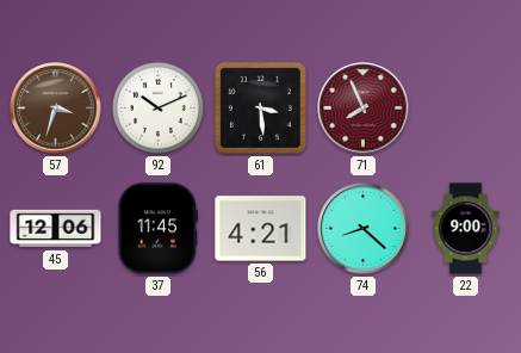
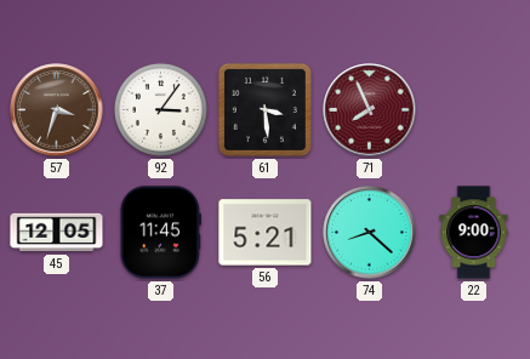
92: 10:11 -> 3:06
45: 12:06 -> 12:05
56: 4:21 -> 5:21
